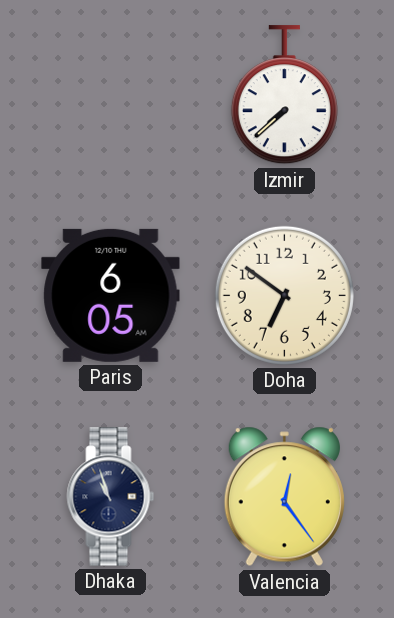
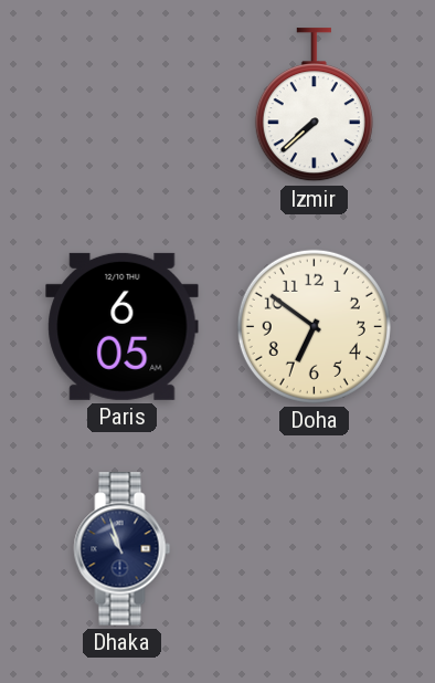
Valencia: 12:24 -> none
